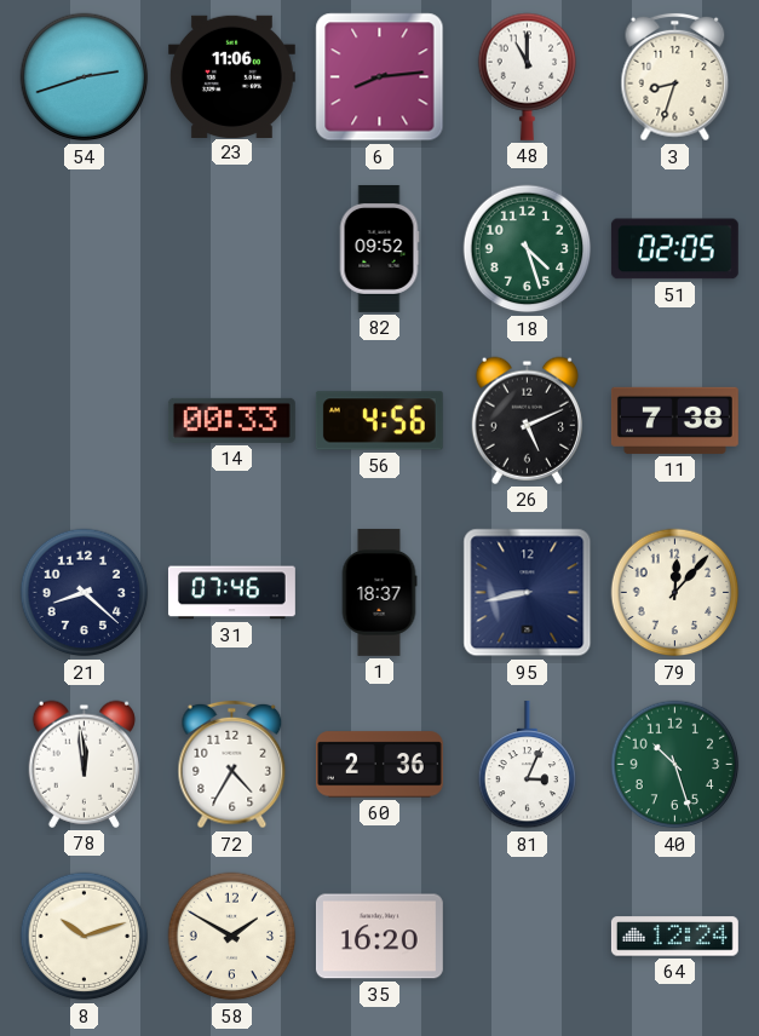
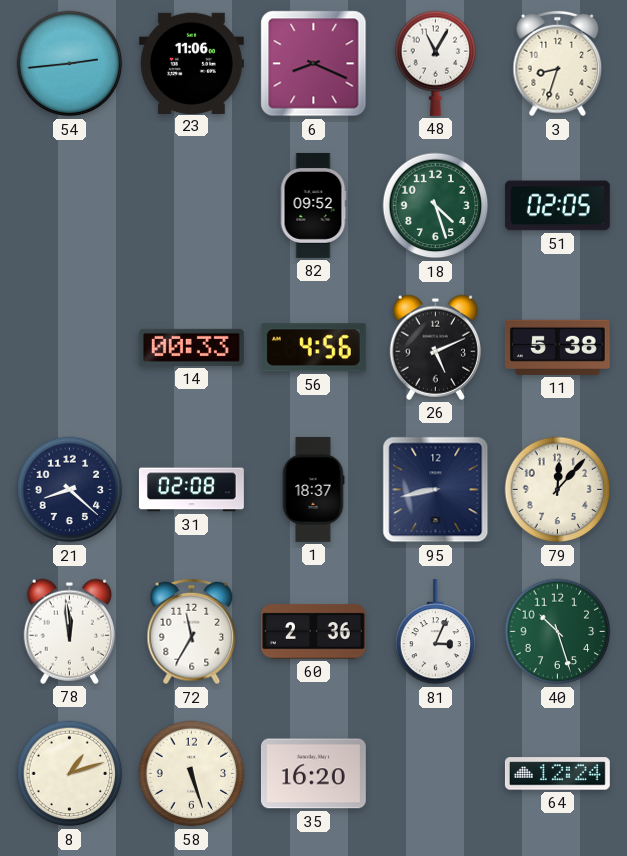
54: 2:42 -> 2:44
6: 8:14 -> 8:19
48: 11:00 -> 11:05
11: 7:38 -> 5:38
31: 07:46 -> 02:08
72: 4:35 -> 11:35
8: 10:12 -> 1:12
58: 1:50 -> 5:27
